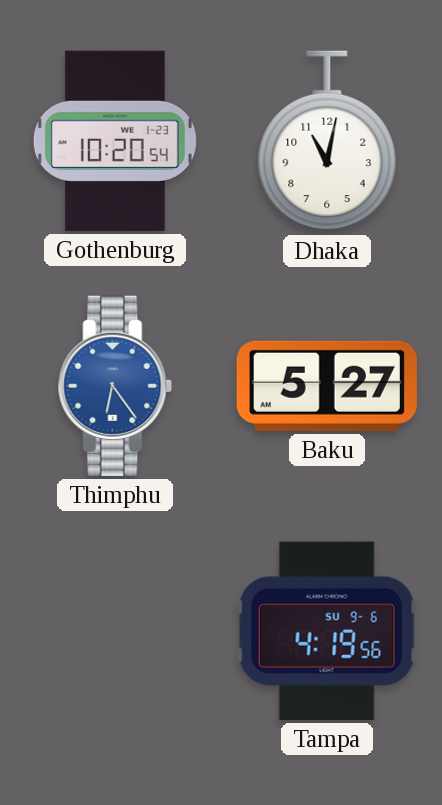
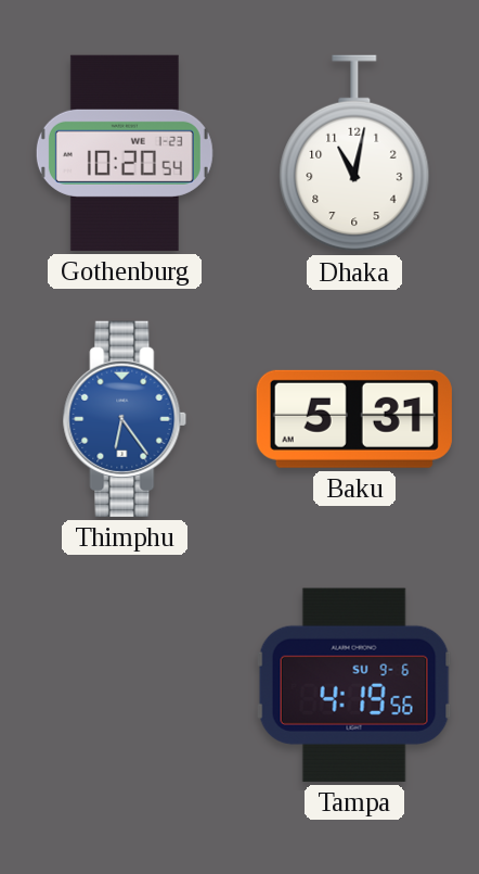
Baku: 5:27 -> 5:31
